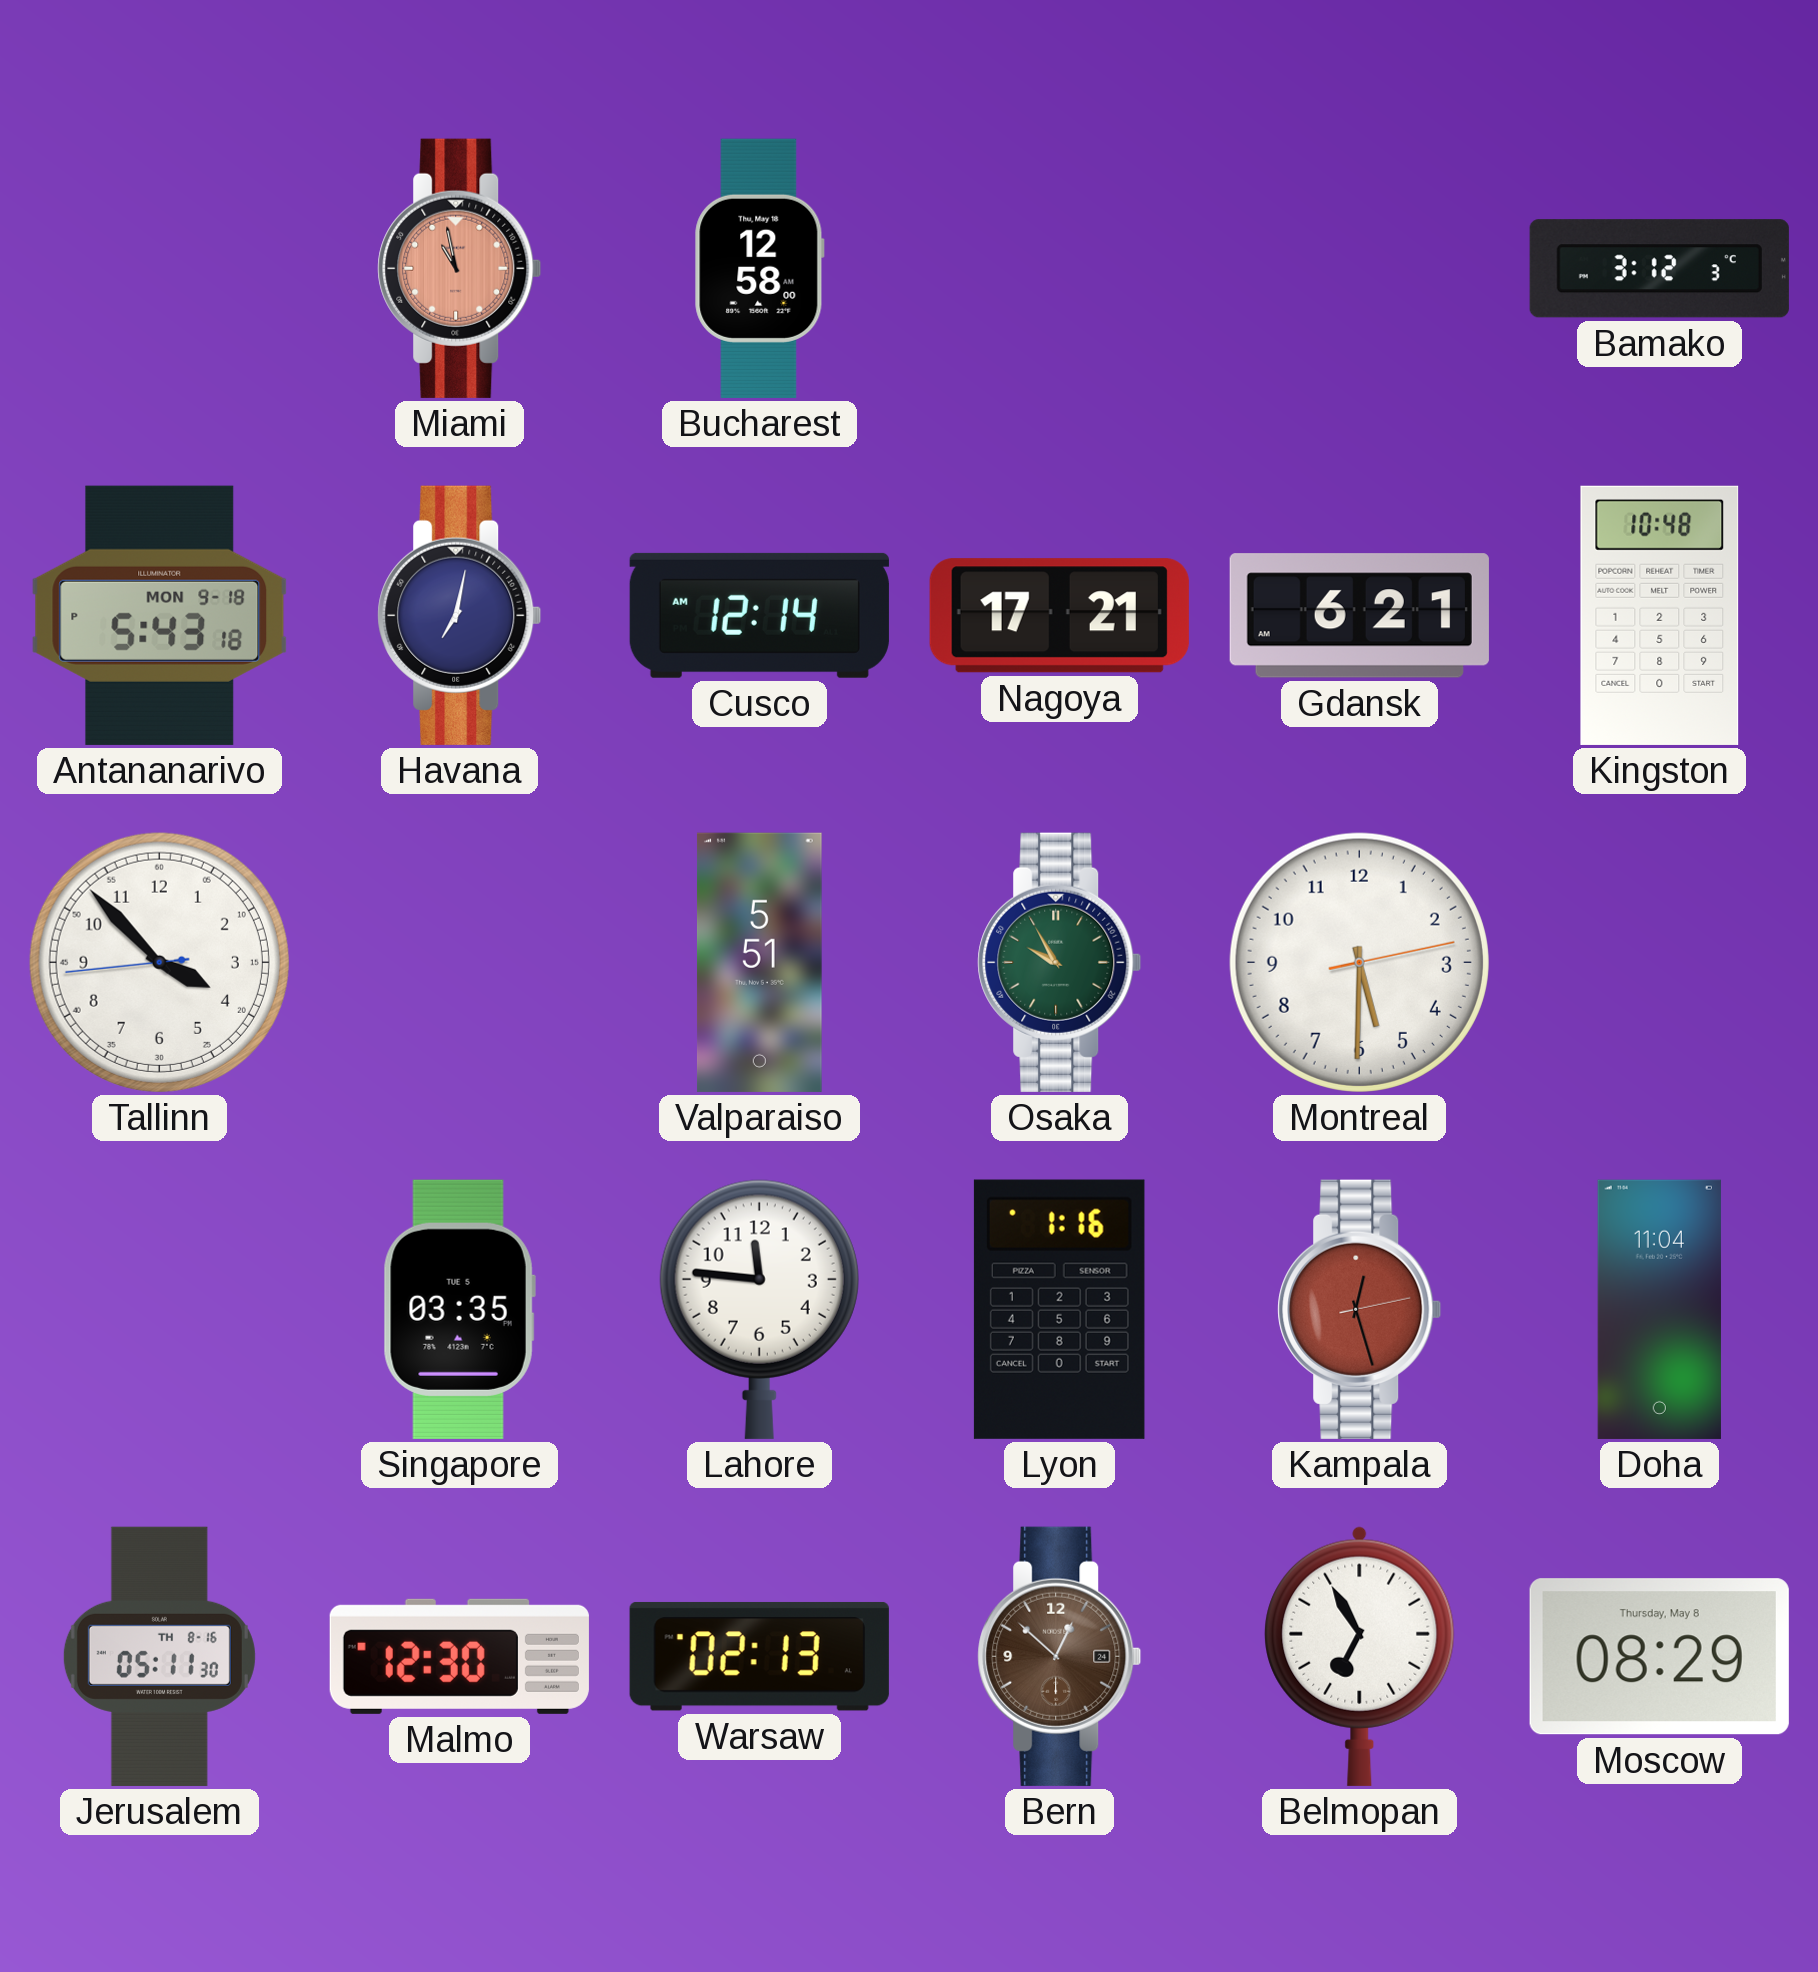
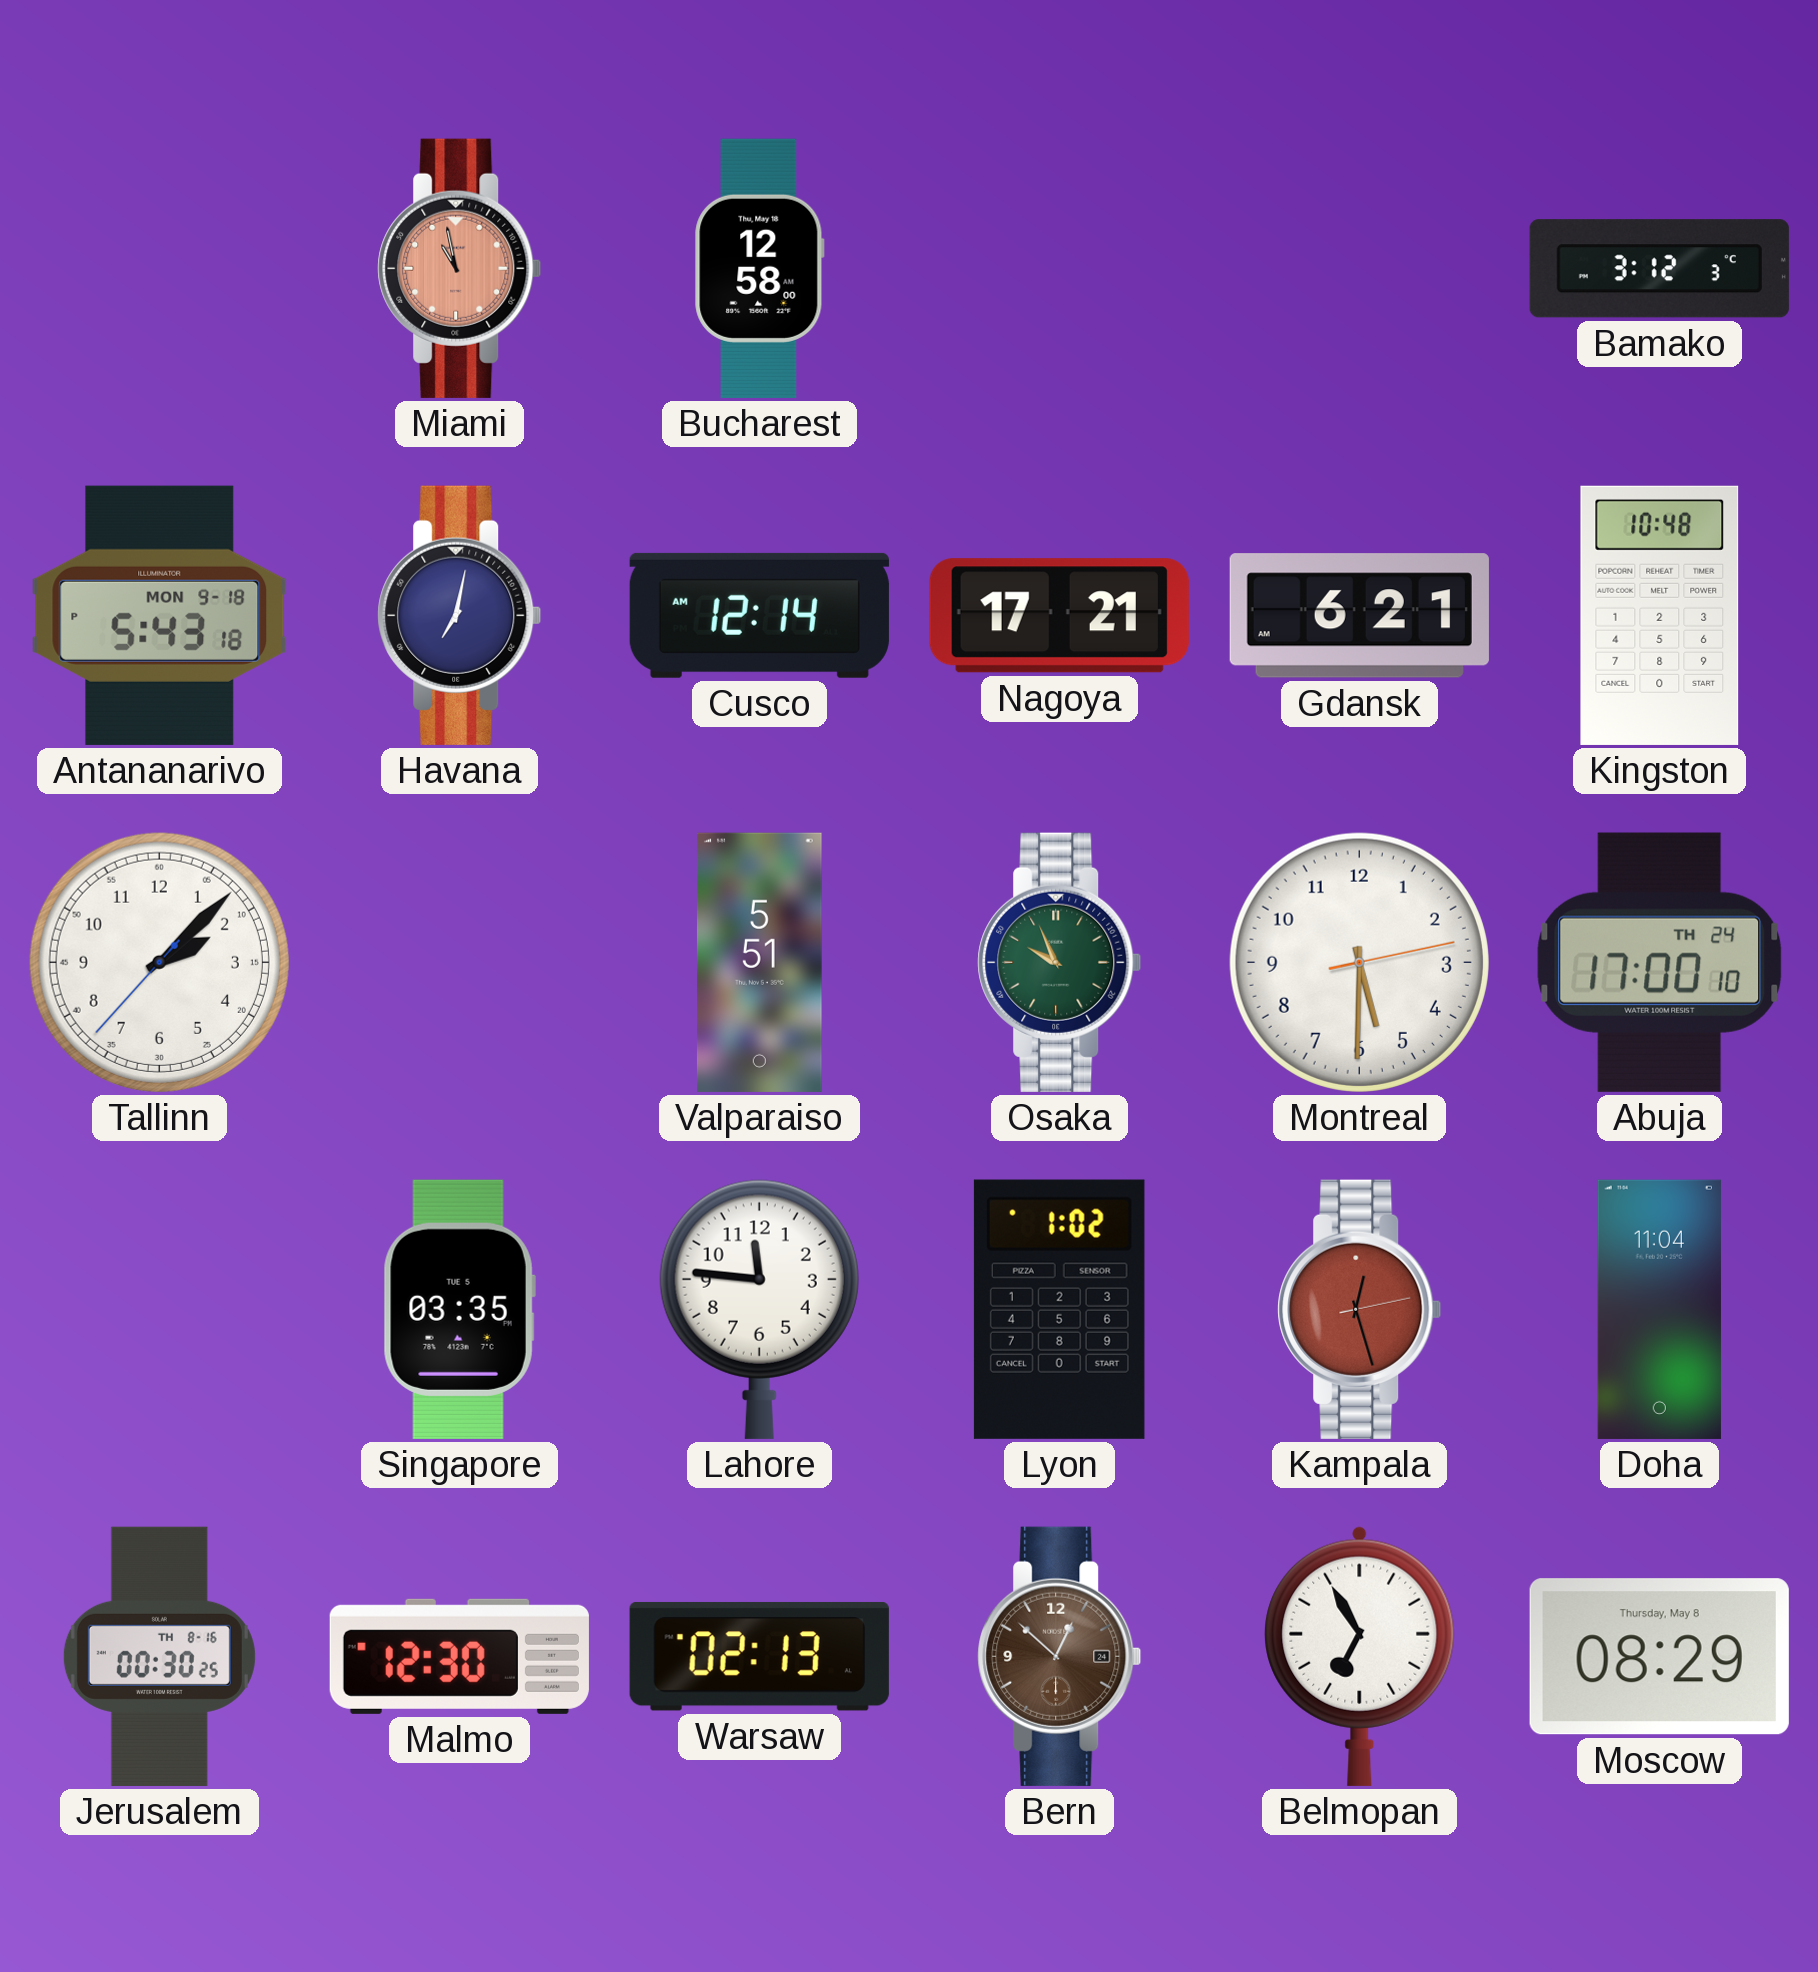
Tallinn: 3:52 -> 2:07
Osaka: 9:55 -> 9:56
Abuja: none -> 17:00
Lyon: 1:16 -> 1:02
Jerusalem: 05:11 -> 00:30
